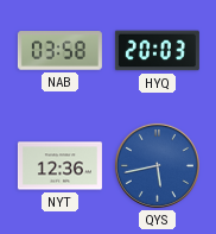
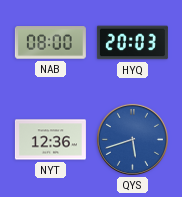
NAB: 03:58 -> 08:00
QYS: 5:43 -> 5:42
